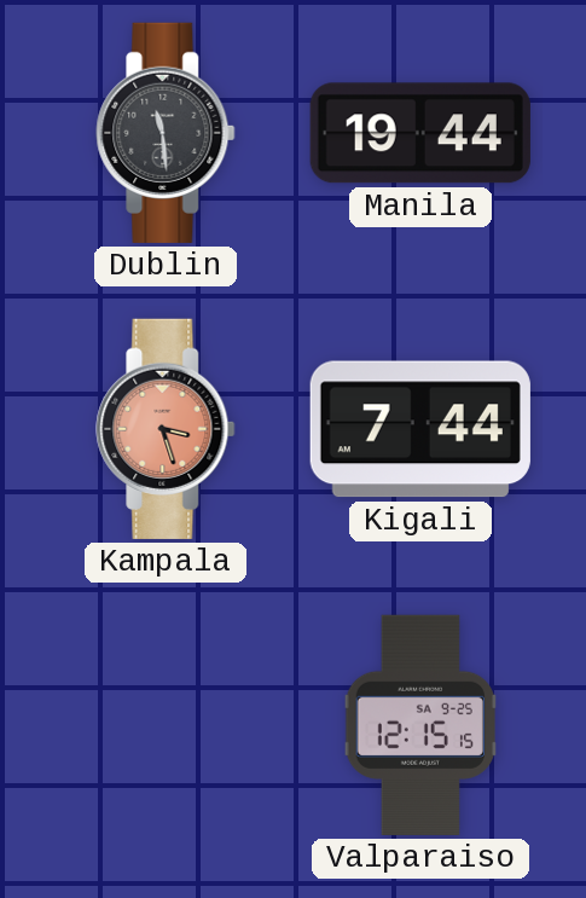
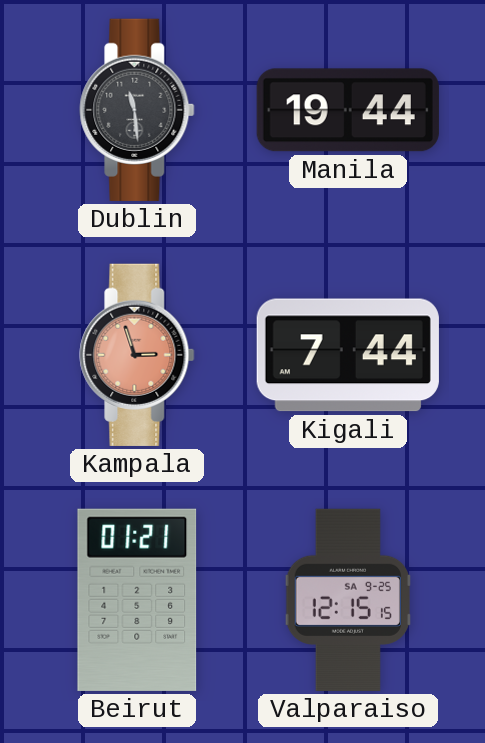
Kampala: 3:27 -> 2:57
Beirut: none -> 01:21
